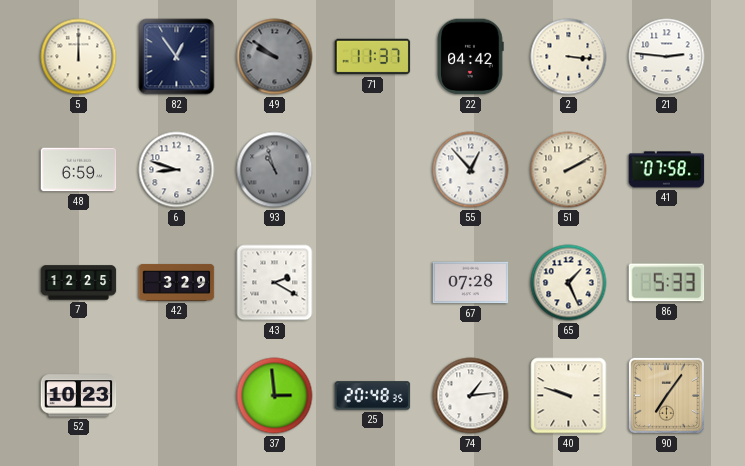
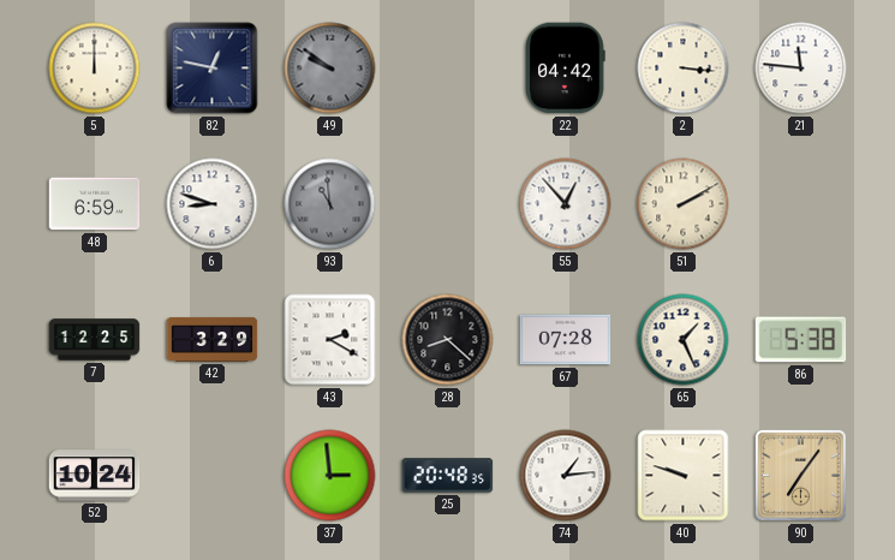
82: 12:54 -> 12:47
71: 11:37 -> none
21: 2:46 -> 11:46
93: 10:57 -> 10:59
41: 07:58 -> none
28: none -> 8:22
86: 5:33 -> 5:38
52: 10:23 -> 10:24
